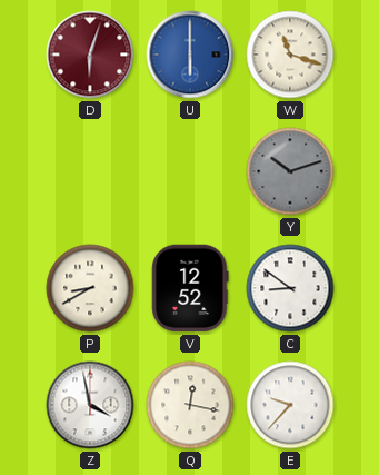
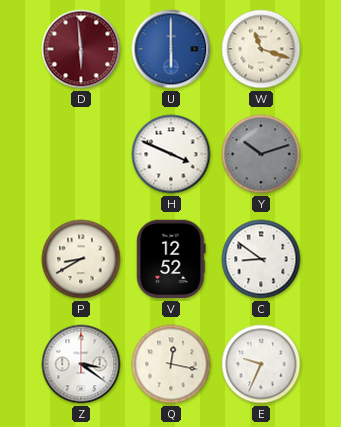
D: 6:03 -> 5:59
H: none -> 3:49
Z: 3:58 -> 3:21
E: 9:37 -> 9:34
